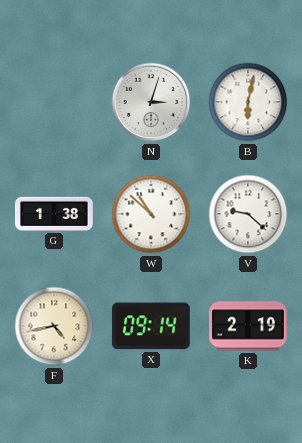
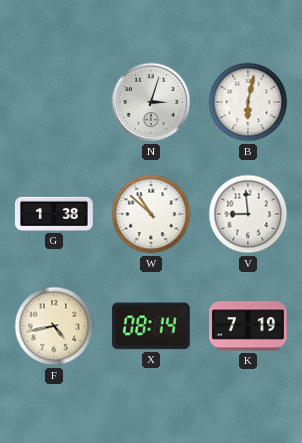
V: 9:22 -> 8:59
X: 09:14 -> 08:14
K: 2:19 -> 7:19
